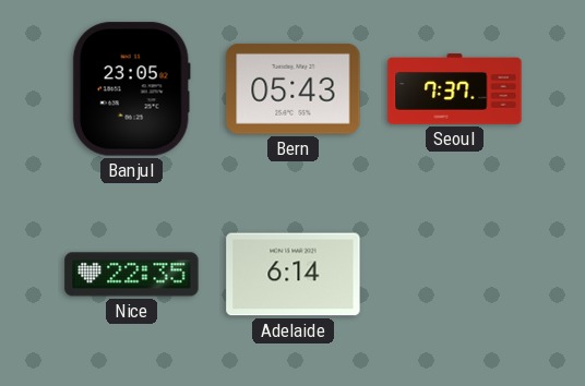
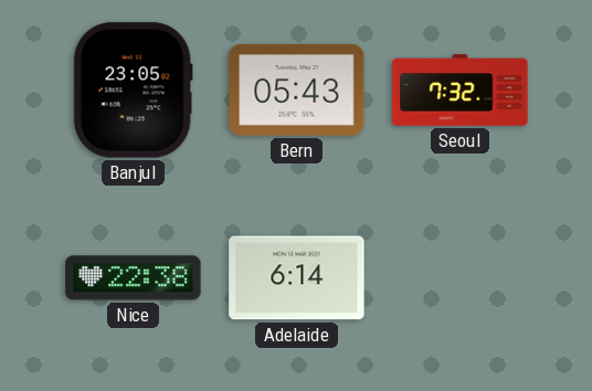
Seoul: 7:37 -> 7:32
Nice: 22:35 -> 22:38
